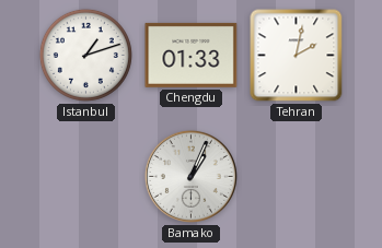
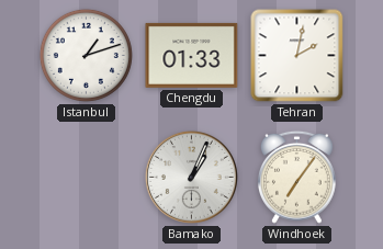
Windhoek: none -> 7:06
